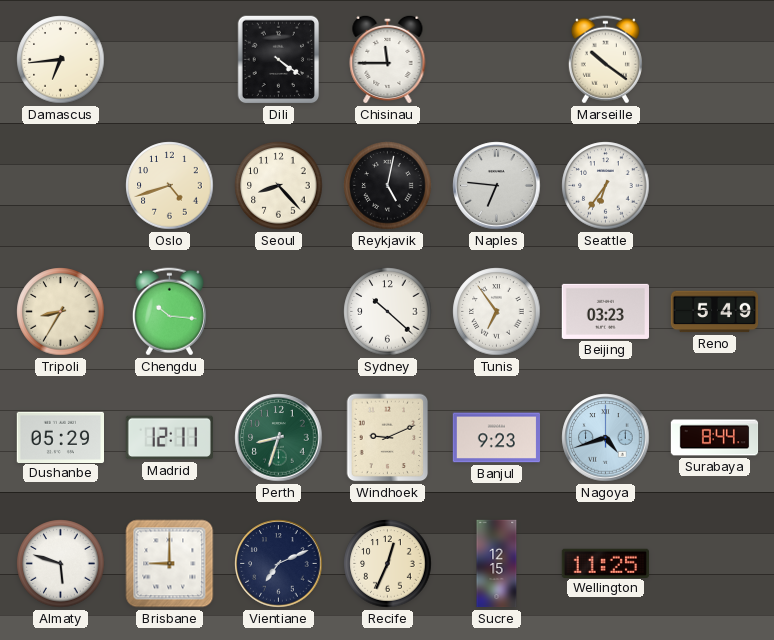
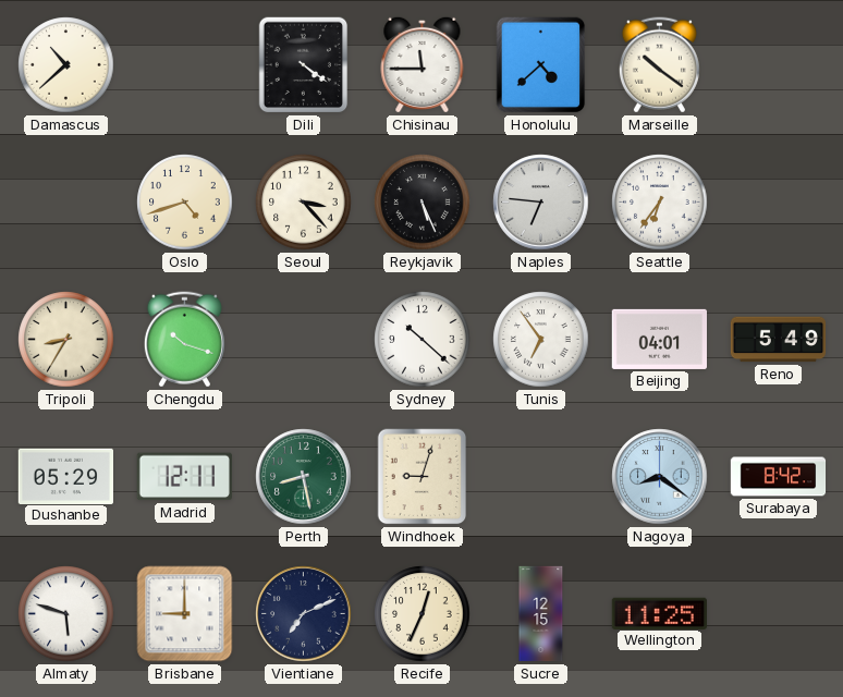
Damascus: 6:44 -> 10:38
Honolulu: none -> 4:38
Seoul: 8:23 -> 3:23
Reykjavik: 5:02 -> 5:26
Chengdu: 10:16 -> 10:18
Beijing: 03:23 -> 04:01
Perth: 8:33 -> 8:28
Windhoek: 9:11 -> 9:03
Banjul: 9:23 -> none
Nagoya: 4:42 -> 8:21
Surabaya: 8:44 -> 8:42
